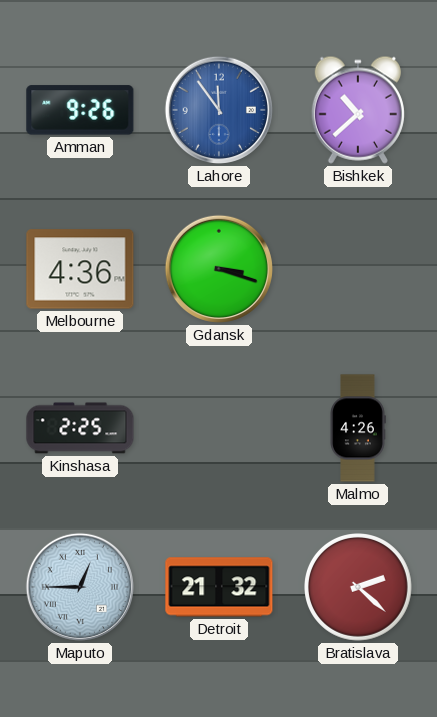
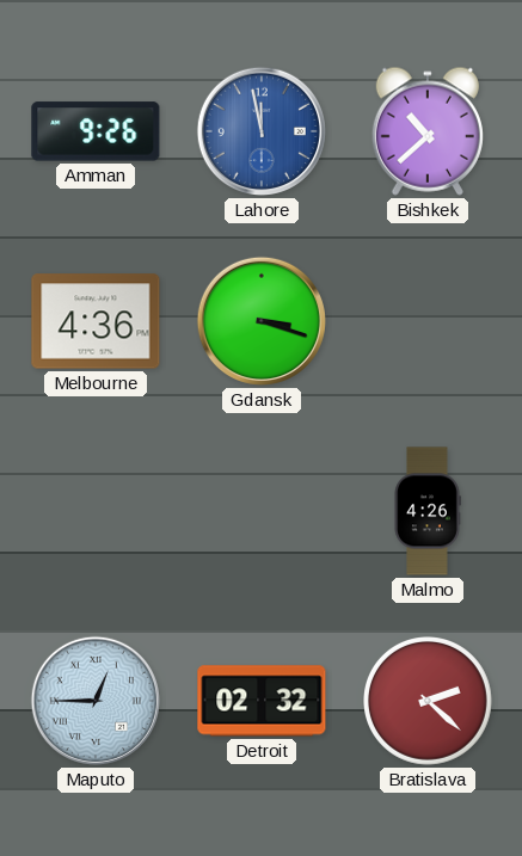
Lahore: 11:54 -> 11:58
Kinshasa: 2:25 -> none
Detroit: 21:32 -> 02:32
